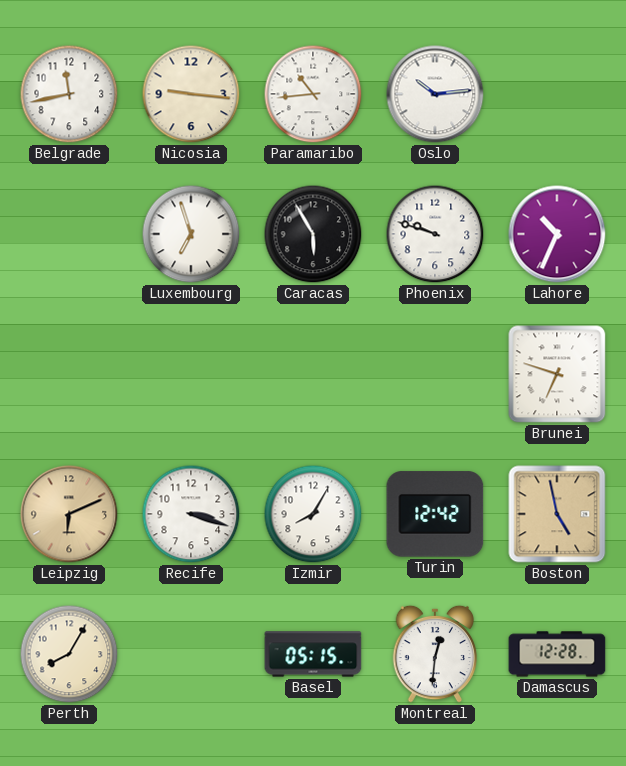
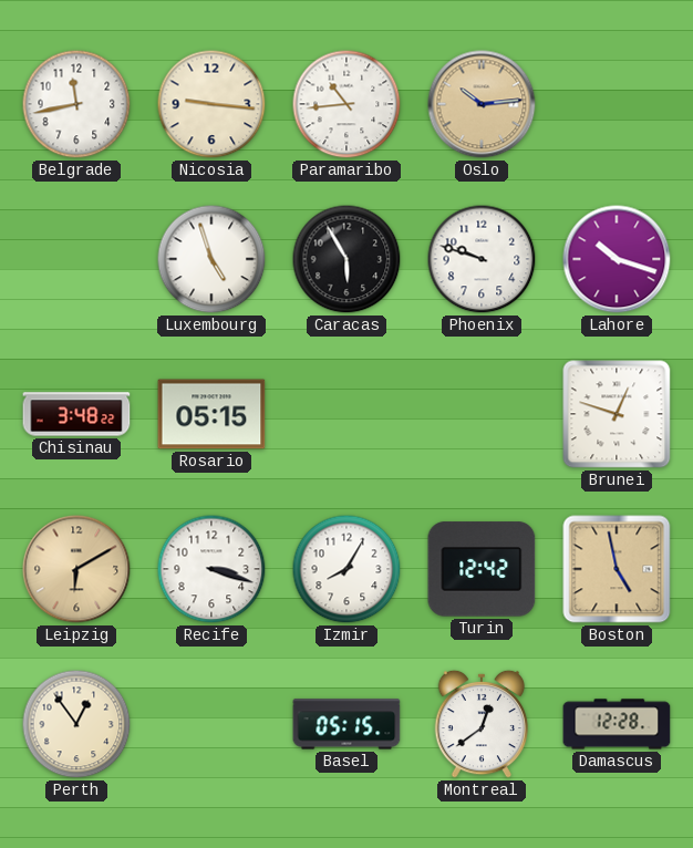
Oslo dial: white -> champagne
Luxembourg: 6:57 -> 4:57
Lahore: 10:34 -> 10:18
Chisinau: none -> 3:48
Rosario: none -> 05:15
Brunei: 6:48 -> 12:48
Leipzig: 6:11 -> 6:10
Perth: 8:05 -> 12:54
Montreal: 12:31 -> 12:39
